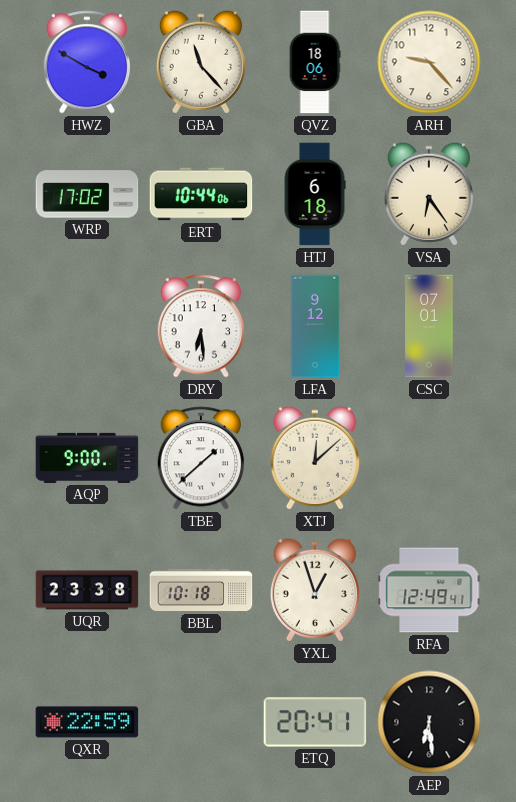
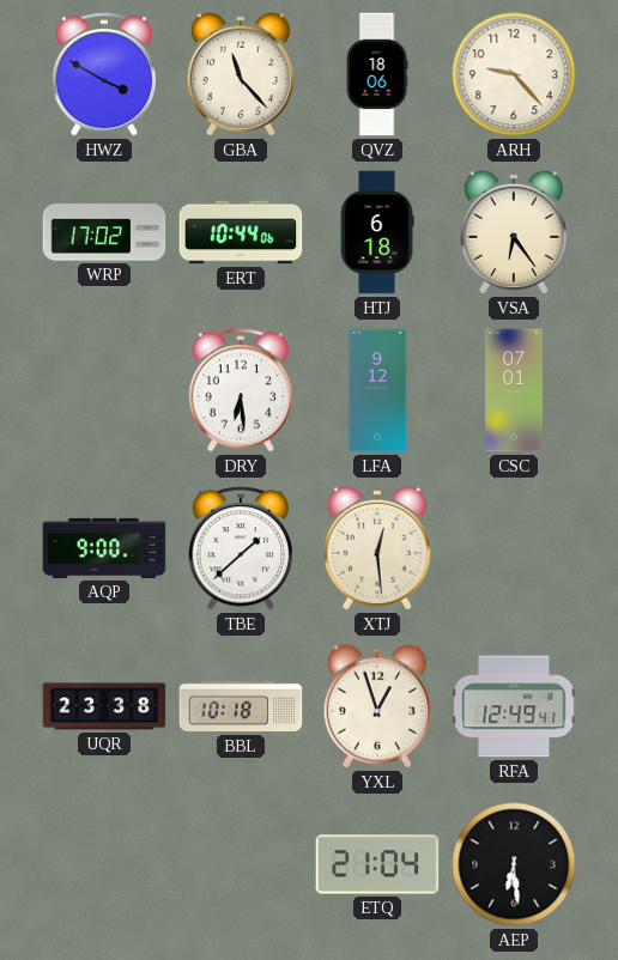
XTJ: 12:08 -> 12:29
QXR: 22:59 -> none
ETQ: 20:41 -> 21:04
